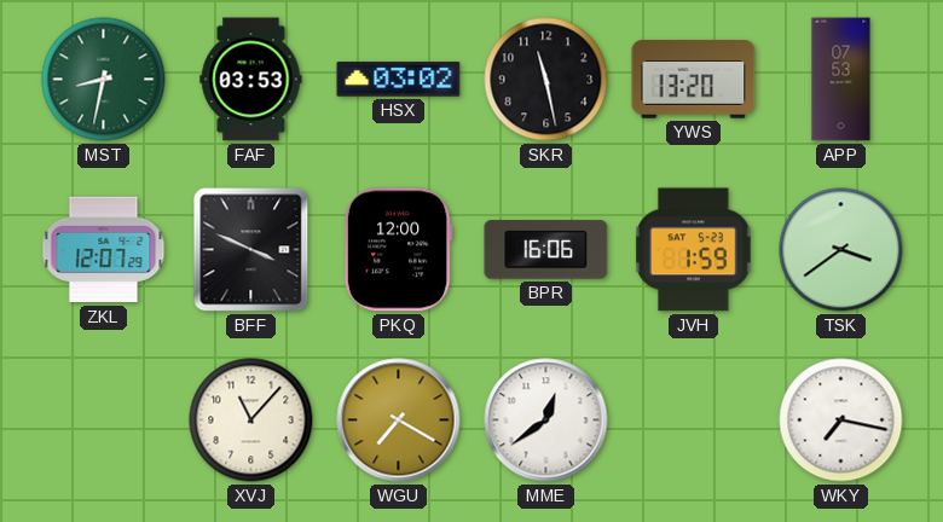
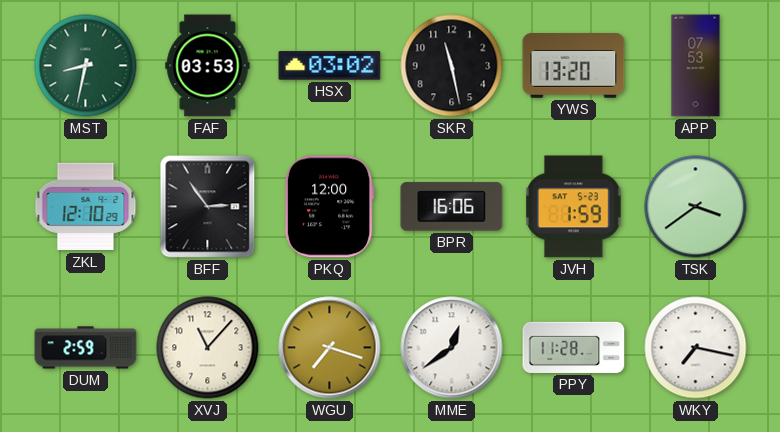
ZKL: 12:07 -> 12:10
BFF: 3:49 -> 2:54
DUM: none -> 2:59
WGU: 7:20 -> 7:18
PPY: none -> 11:28
